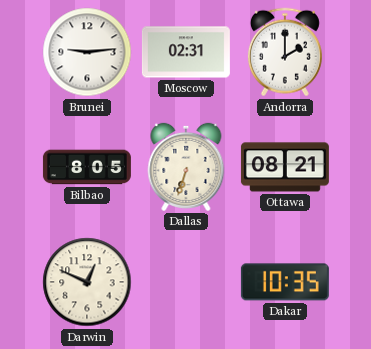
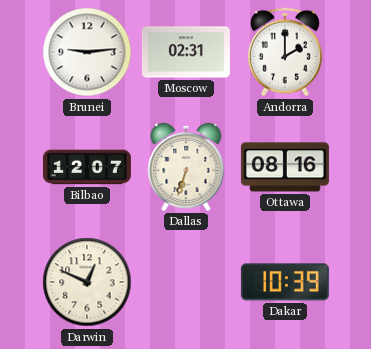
Bilbao: 8:05 -> 12:07
Ottawa: 08:21 -> 08:16
Dakar: 10:35 -> 10:39
